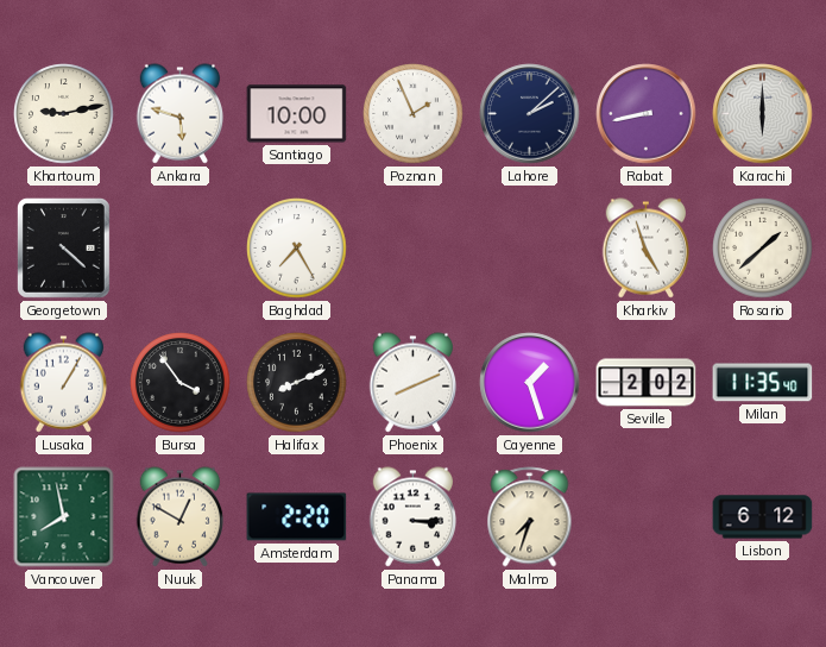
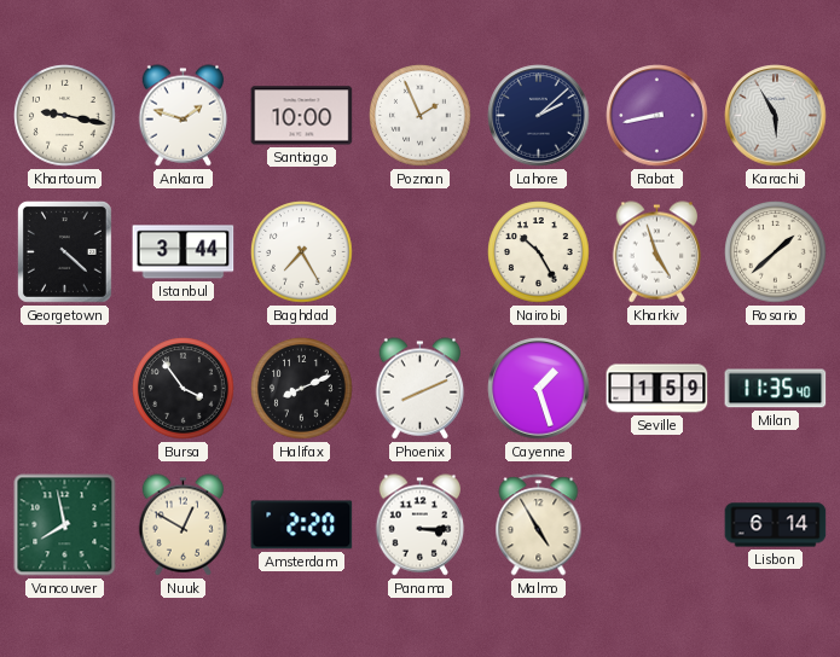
Khartoum: 9:13 -> 9:17
Ankara: 5:48 -> 1:48
Karachi: 6:00 -> 5:55
Istanbul: none -> 3:44
Nairobi: none -> 10:25
Lusaka: 1:05 -> none
Seville: 2:02 -> 1:59
Malmo: 7:33 -> 4:55
Lisbon: 6:12 -> 6:14
